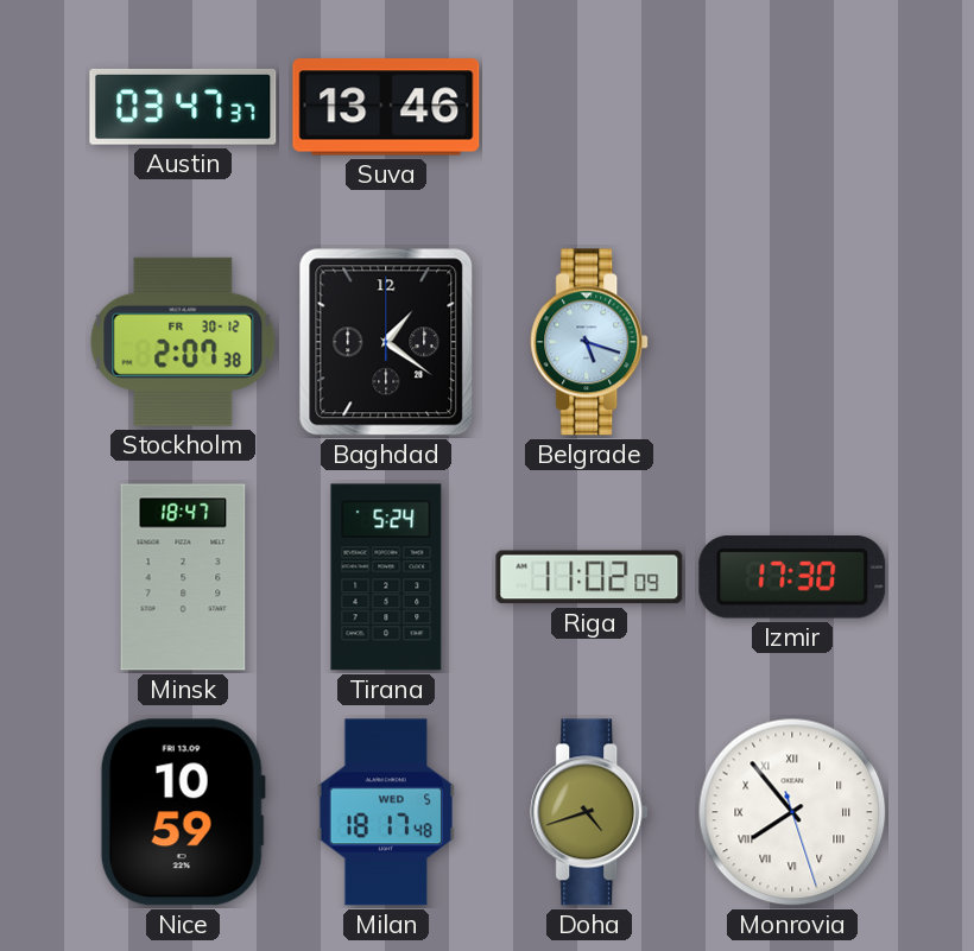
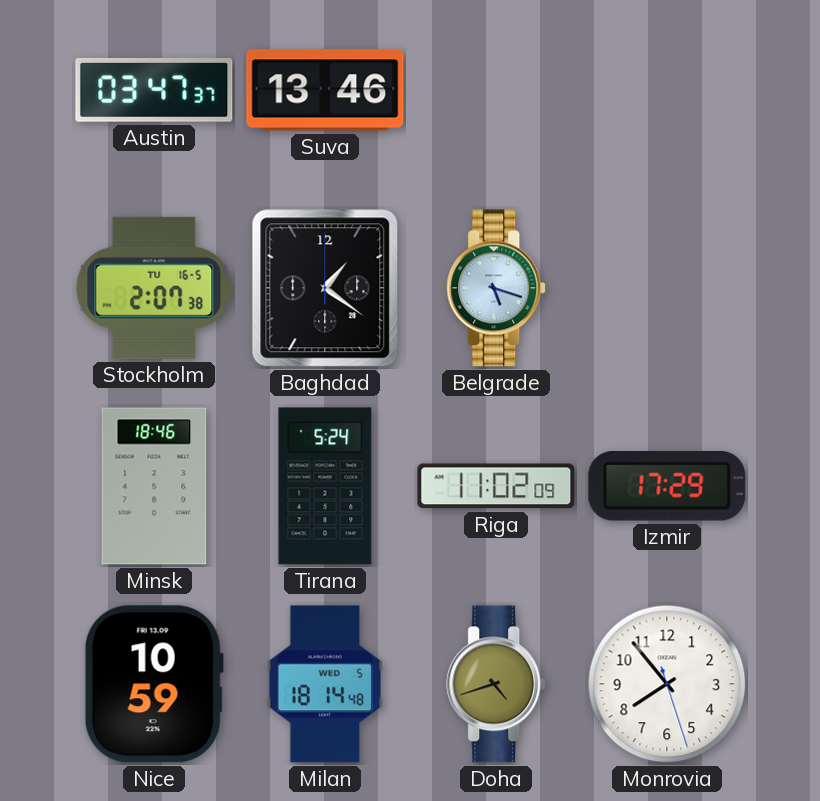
Stockholm date: FR 30-12 -> TU 16-5
Minsk: 18:47 -> 18:46
Izmir: 17:30 -> 17:29
Milan: 18:17 -> 18:14
Monrovia numerals: Roman -> Arabic
